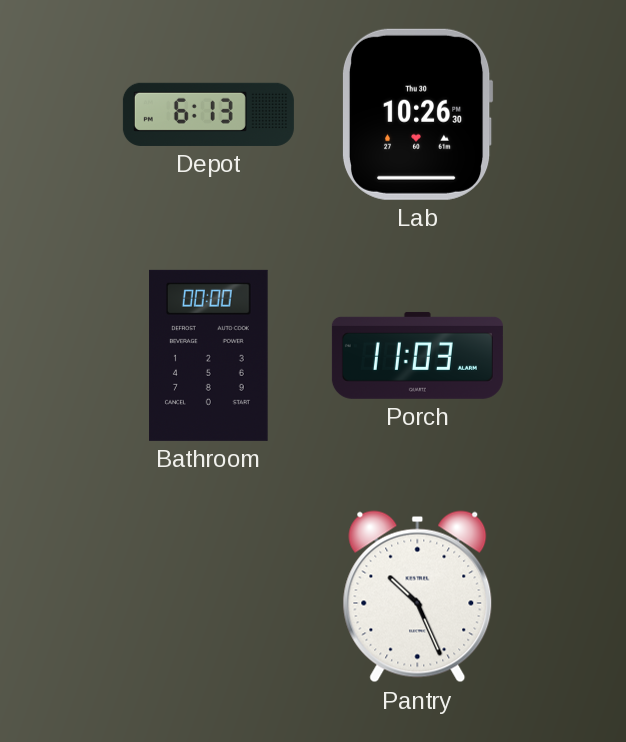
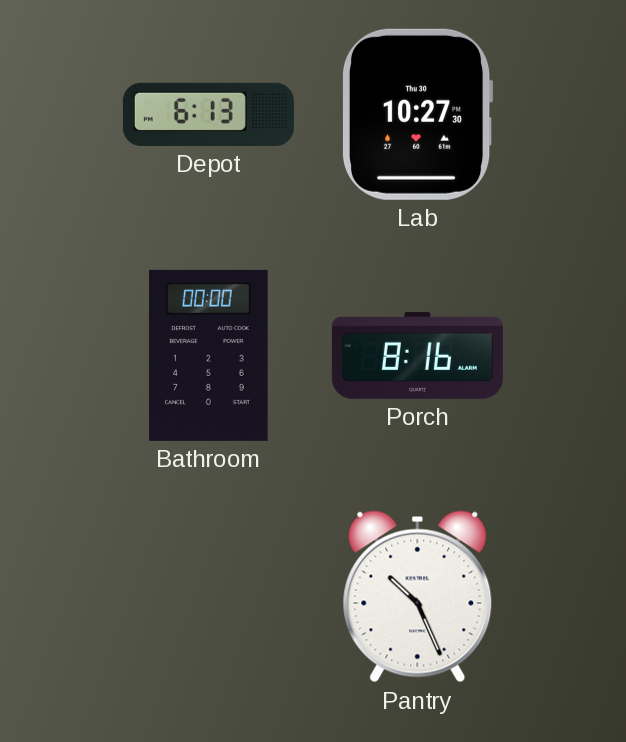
Lab: 10:26 -> 10:27
Porch: 11:03 -> 8:16
